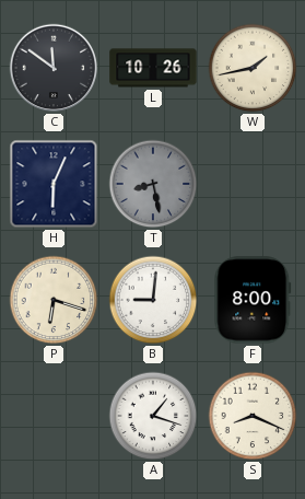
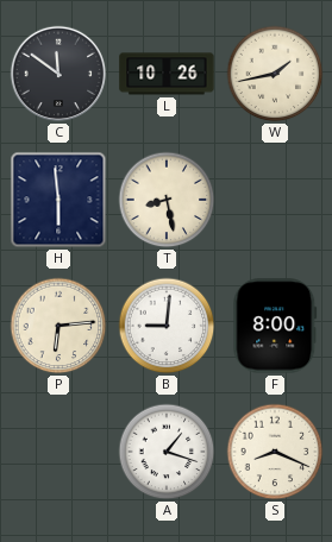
H: 6:04 -> 5:59
T dial: grey -> cream
P: 6:18 -> 6:14
